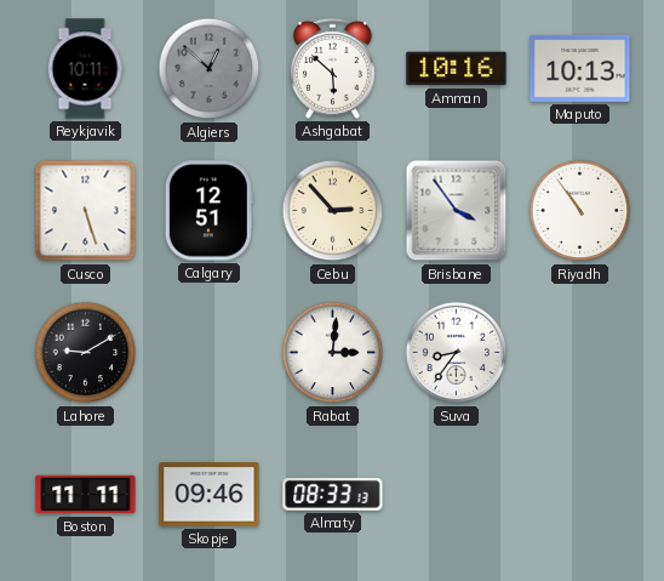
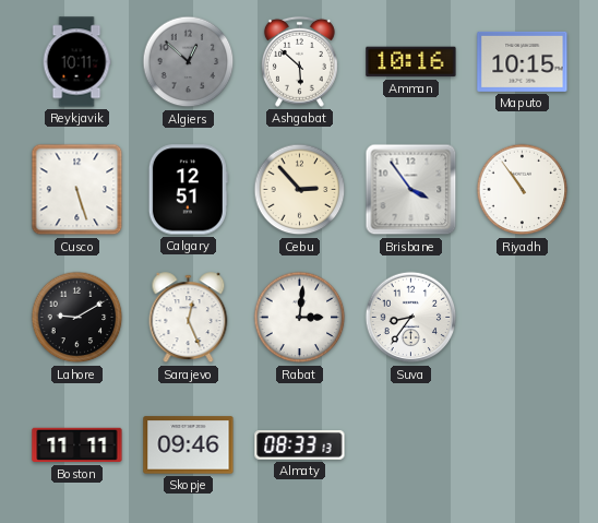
Maputo: 10:13 -> 10:15
Sarajevo: none -> 12:26
